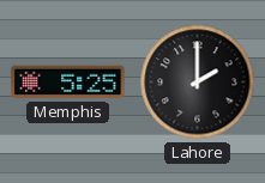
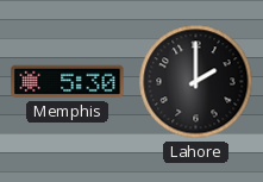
Memphis: 5:25 -> 5:30
